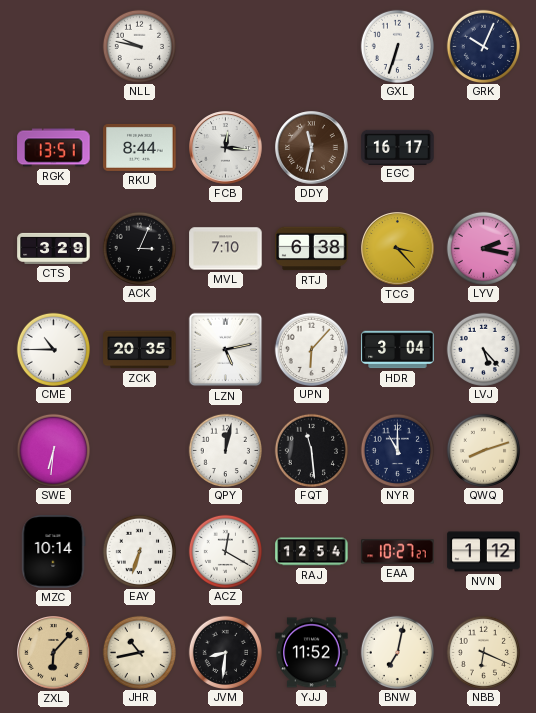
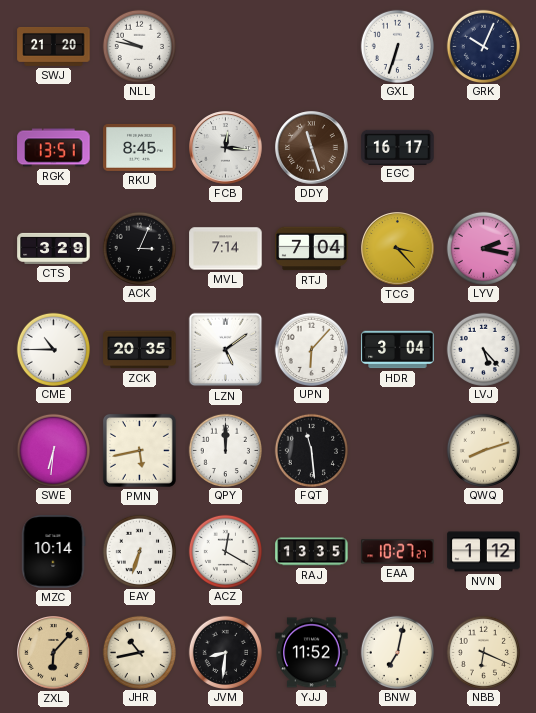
SWJ: none -> 21:20
RKU: 8:44 -> 8:45
DDY: 11:32 -> 11:27
MVL: 7:10 -> 7:14
RTJ: 6:38 -> 7:04
LZN: 5:13 -> 5:09
PMN: none -> 5:43
QPY: 12:02 -> 12:00
NYR: 11:00 -> none
RAJ: 12:54 -> 13:35
